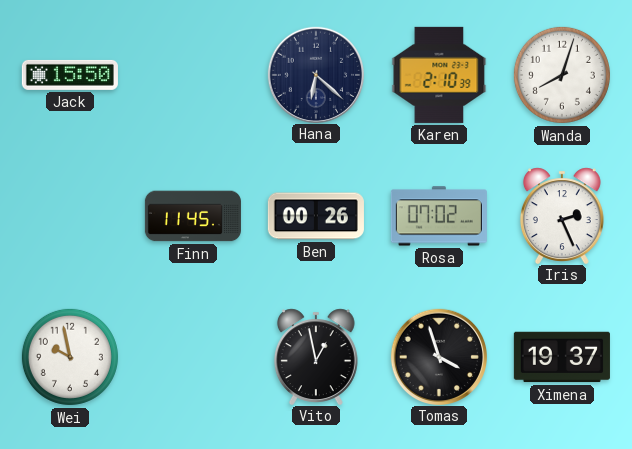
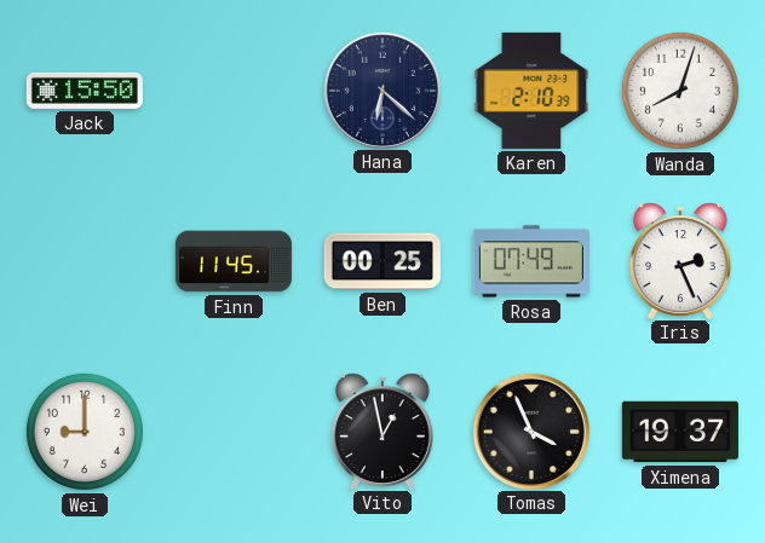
Ben: 00:26 -> 00:25
Rosa: 07:02 -> 07:49
Wei: 9:58 -> 9:00
Tomas: 3:57 -> 3:56
